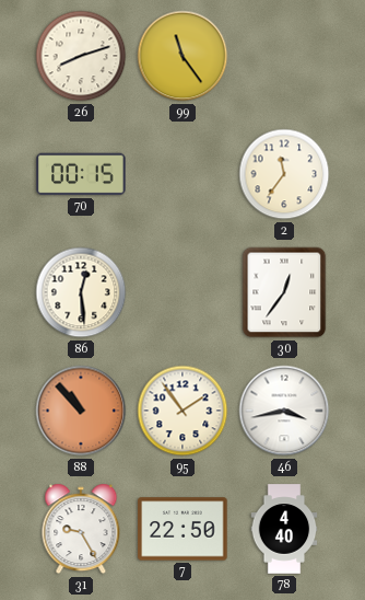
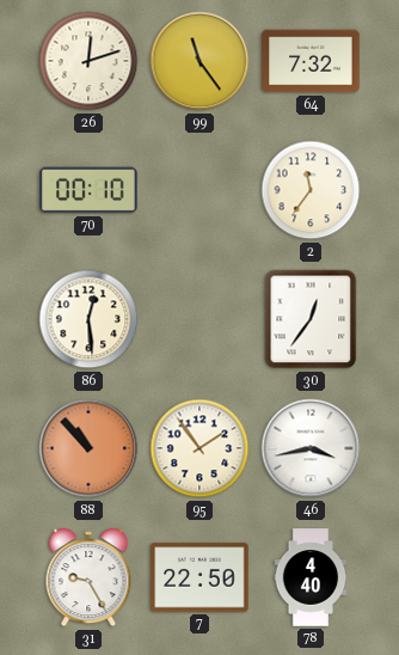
26: 8:12 -> 12:12
64: none -> 7:32
70: 00:15 -> 00:10
